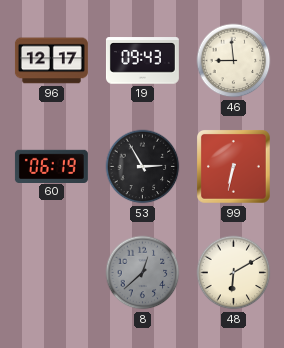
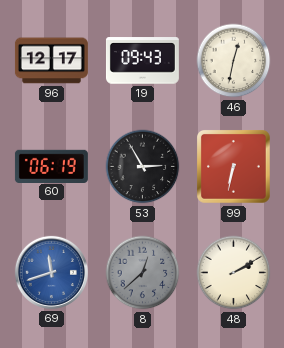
46: 8:59 -> 12:32
69: none -> 11:42
48: 6:10 -> 2:10
